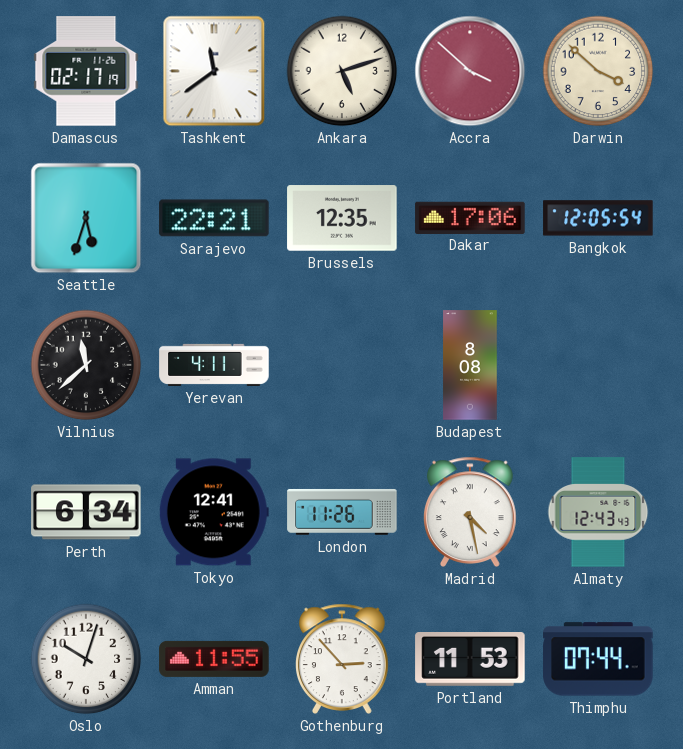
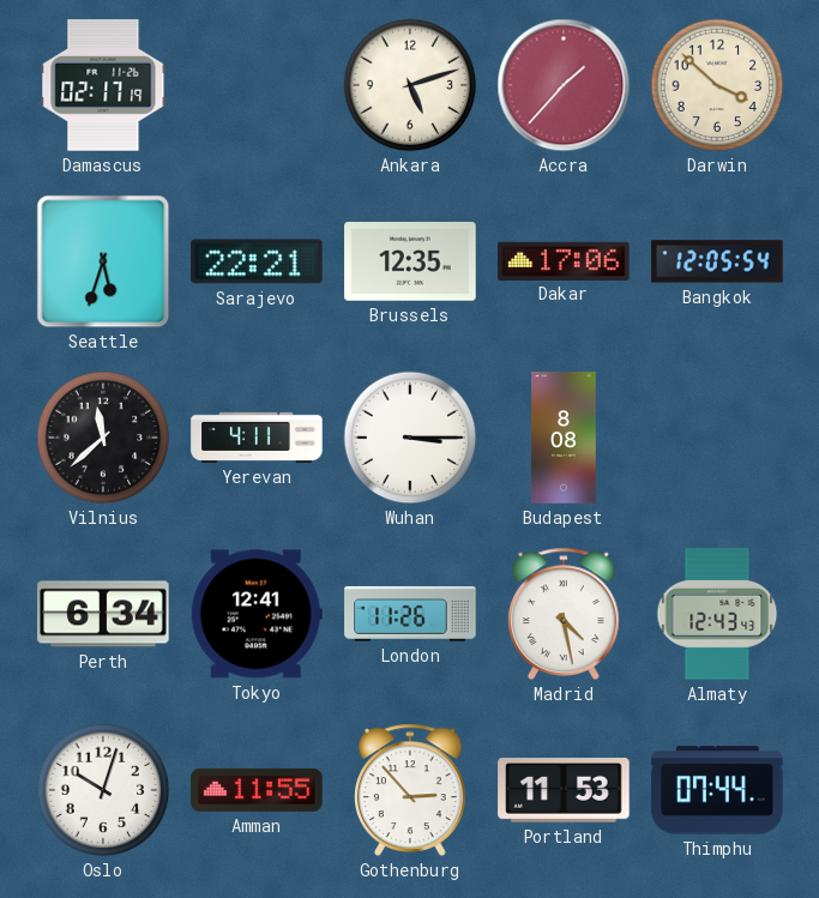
Tashkent: 11:39 -> none
Accra: 3:52 -> 1:37
Wuhan: none -> 3:15
